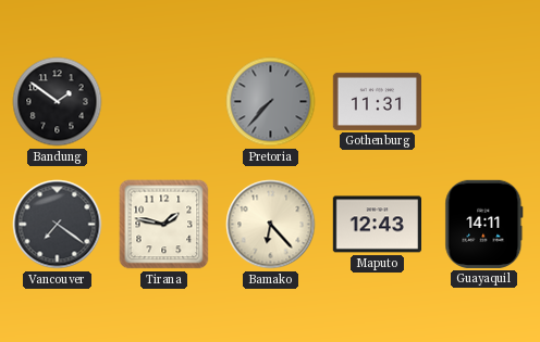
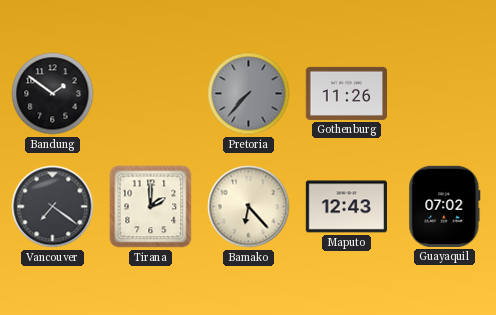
Gothenburg: 11:31 -> 11:26
Tirana: 1:47 -> 2:00
Guayaquil: 14:11 -> 07:02
